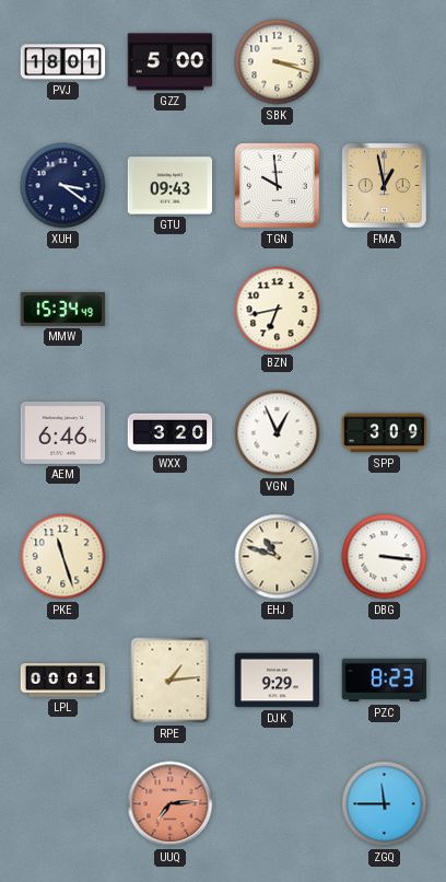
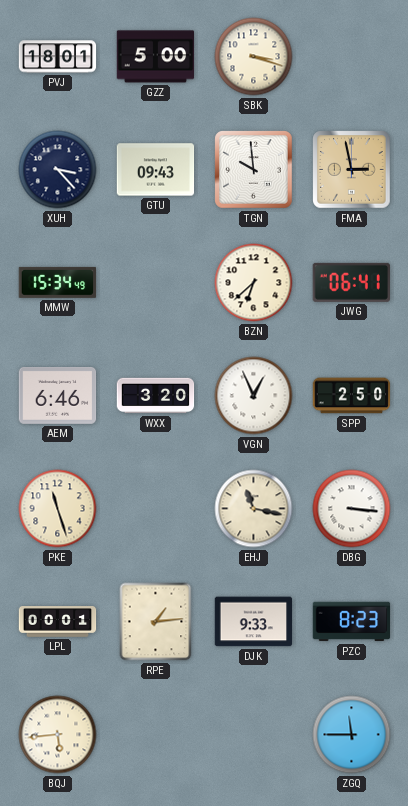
XUH: 3:21 -> 3:23
FMA: 12:58 -> 2:58
BZN: 6:43 -> 6:38
JWG: none -> 06:41
SPP: 3:09 -> 2:50
EHJ: 10:48 -> 11:17
DJK: 9:29 -> 9:33
BQJ: none -> 5:44
UUQ: 7:14 -> none
